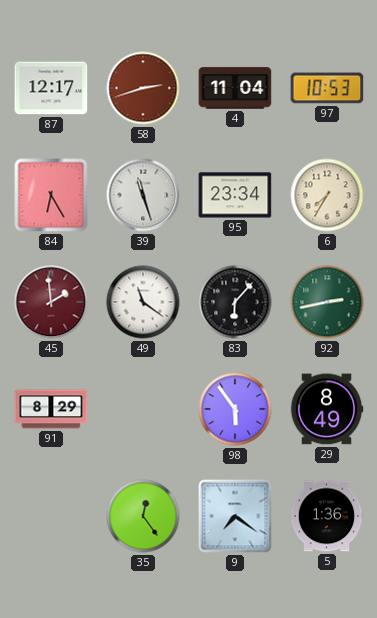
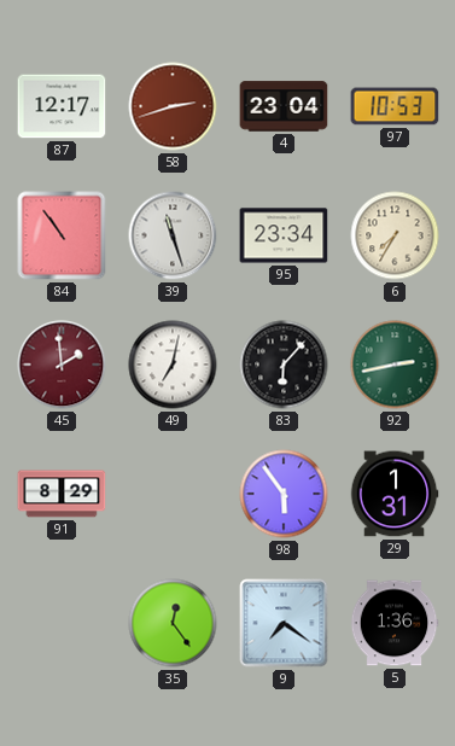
4: 11:04 -> 23:04
84: 6:25 -> 10:54
49: 11:21 -> 7:02
29: 8:49 -> 1:31
